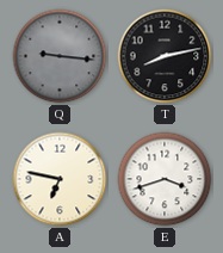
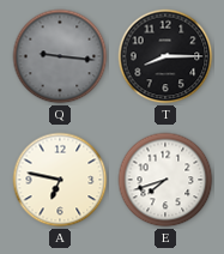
T: 8:13 -> 8:15
E: 3:42 -> 7:42
